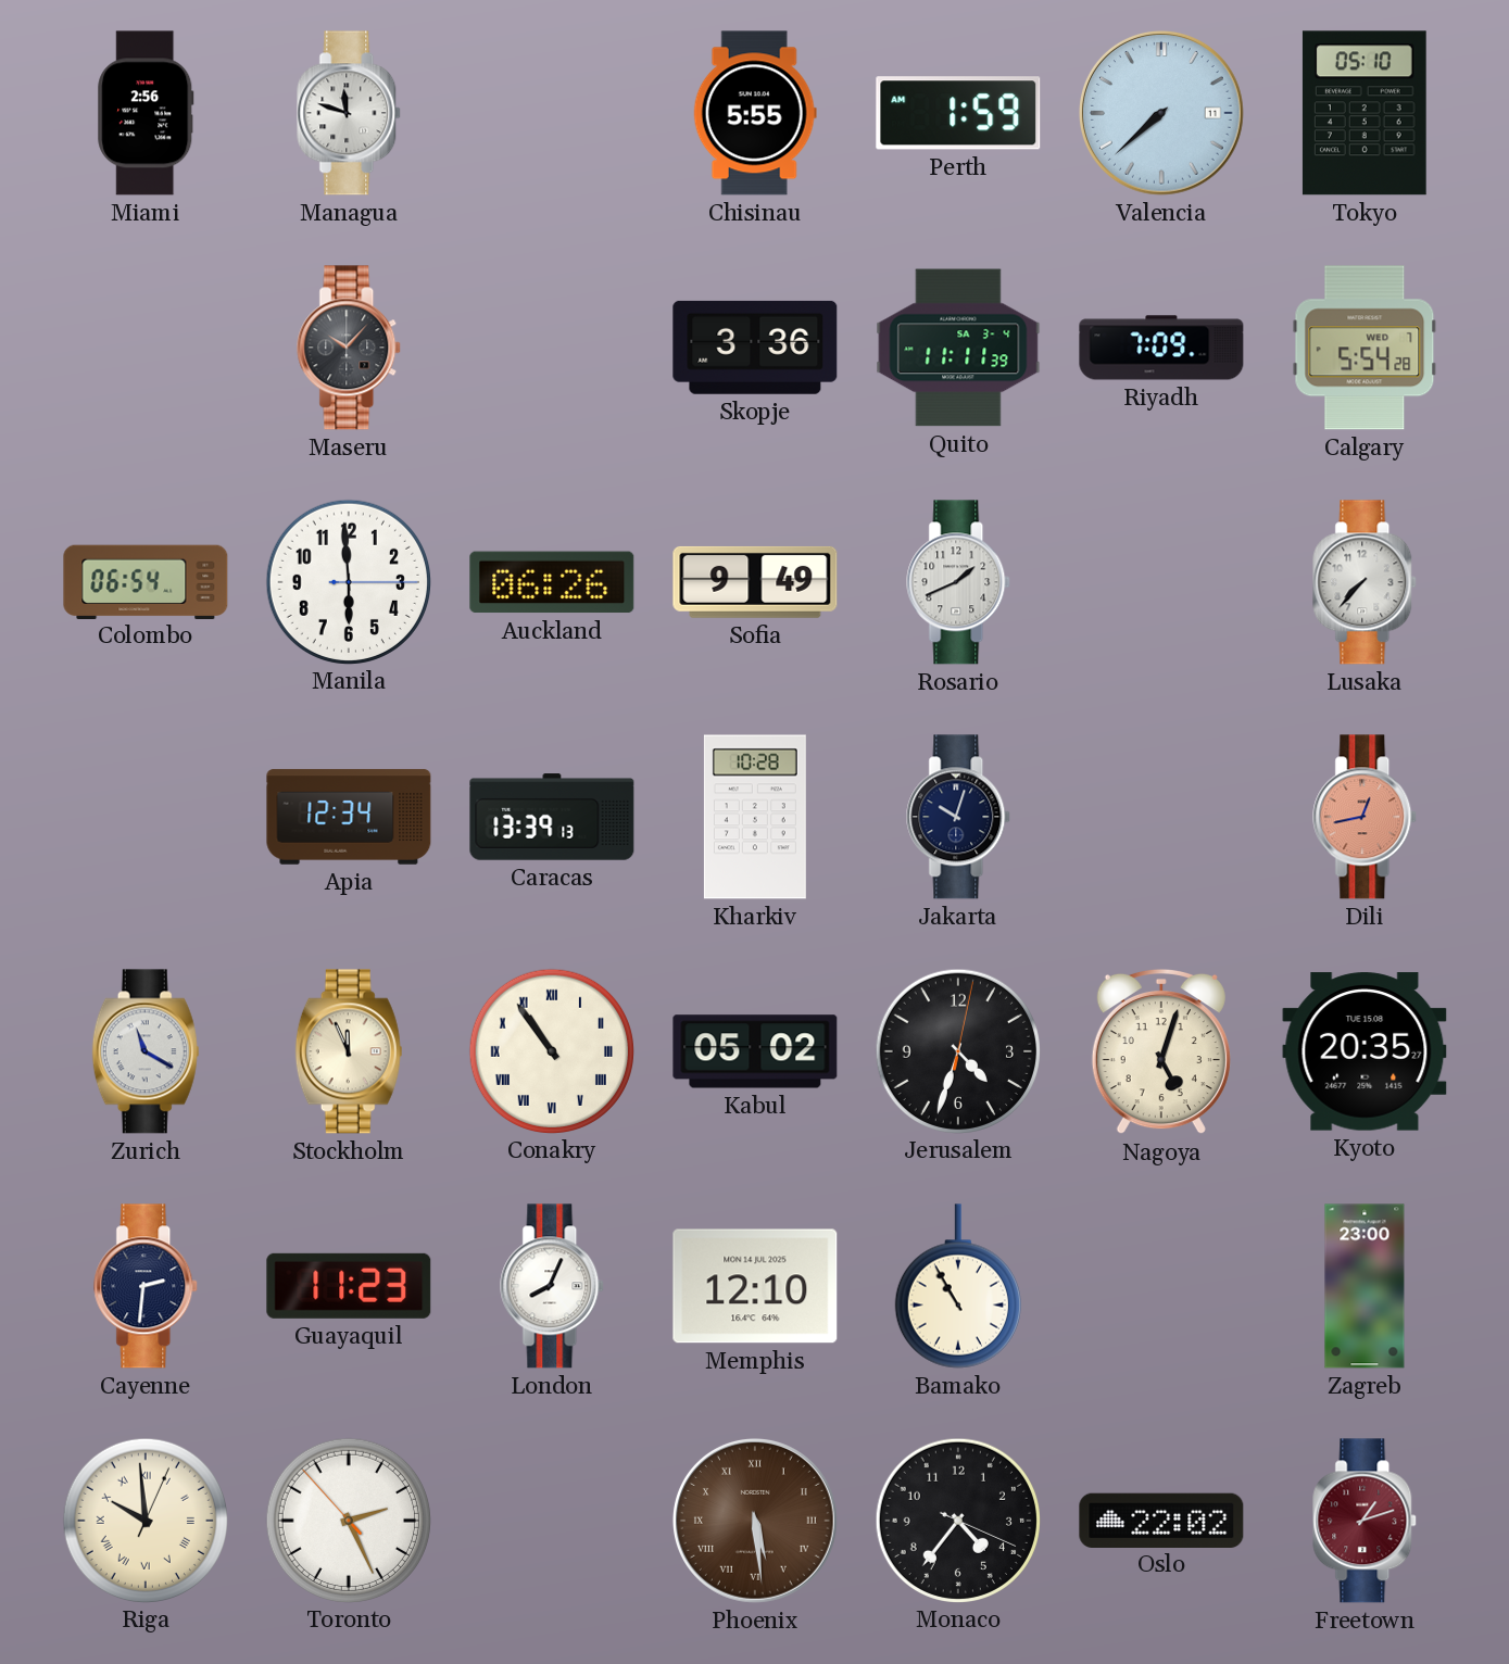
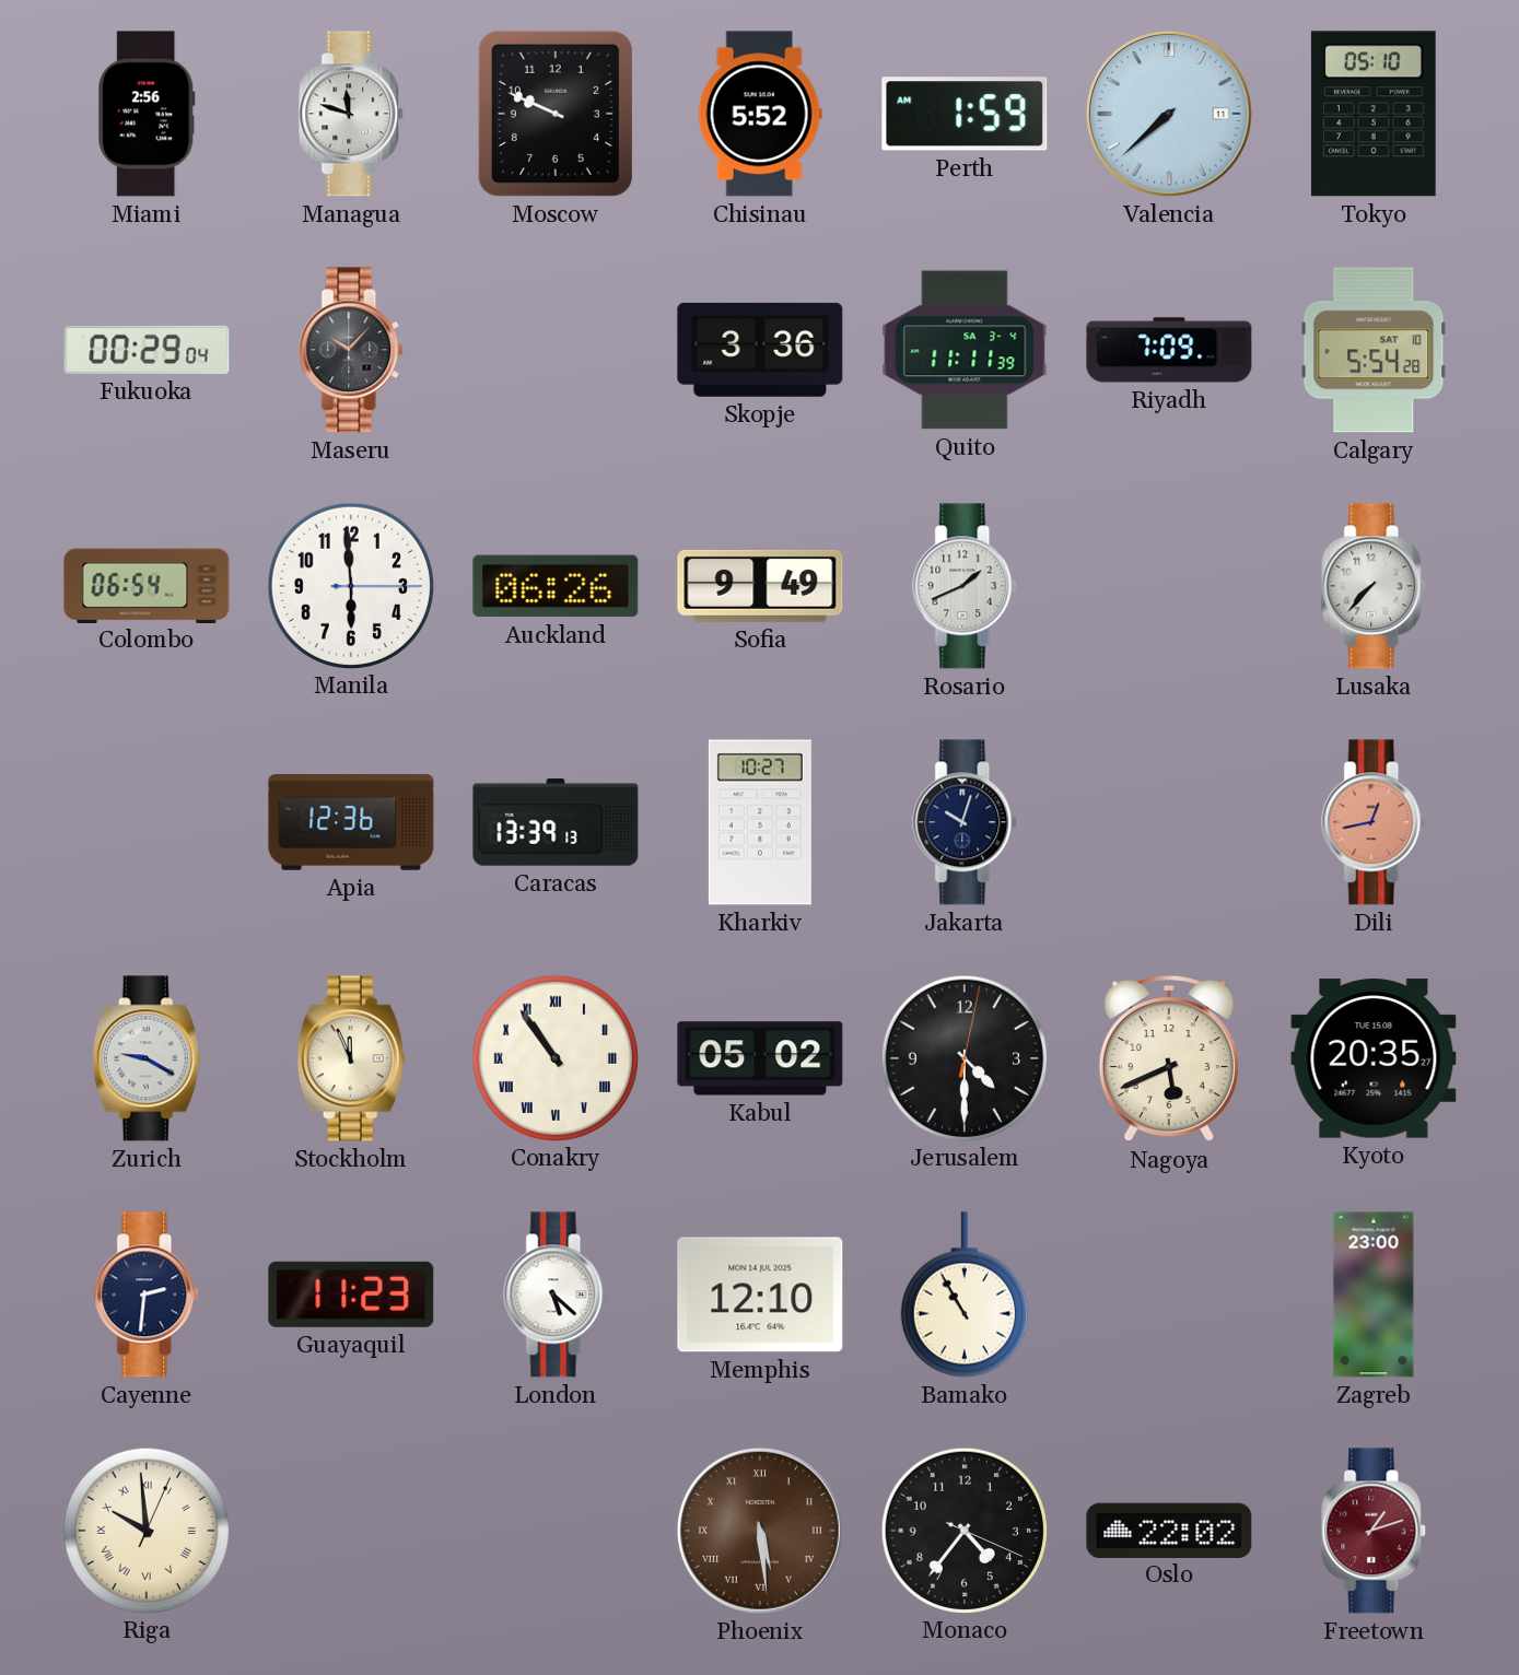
Moscow: none -> 9:49
Chisinau: 5:55 -> 5:52
Fukuoka: none -> 00:29
Calgary date: WED 7 -> SAT 10
Apia: 12:34 -> 12:36
Kharkiv: 10:28 -> 10:27
Zurich: 11:20 -> 9:20
Jerusalem: 4:33 -> 4:30
Nagoya: 5:03 -> 5:41
London: 8:04 -> 5:22
Toronto: 2:25 -> none
